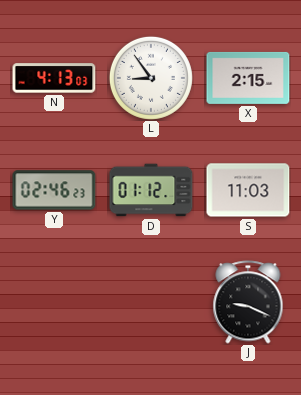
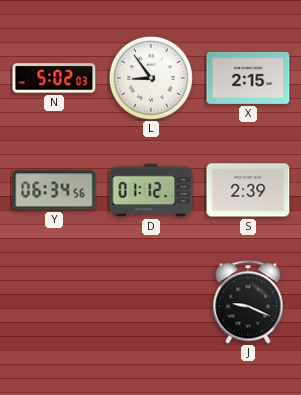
N: 4:13 -> 5:02
Y: 02:46 -> 06:34
S: 11:03 -> 2:39
